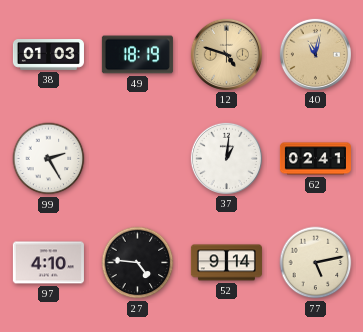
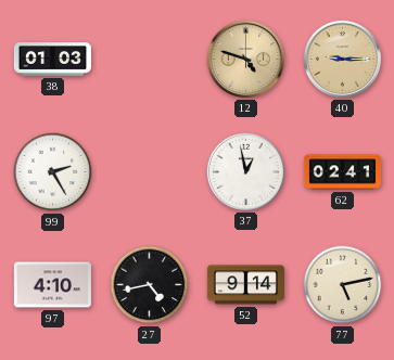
49: 18:19 -> none
40: 11:02 -> 9:15
37: 1:01 -> 12:58
27: 4:46 -> 4:43
